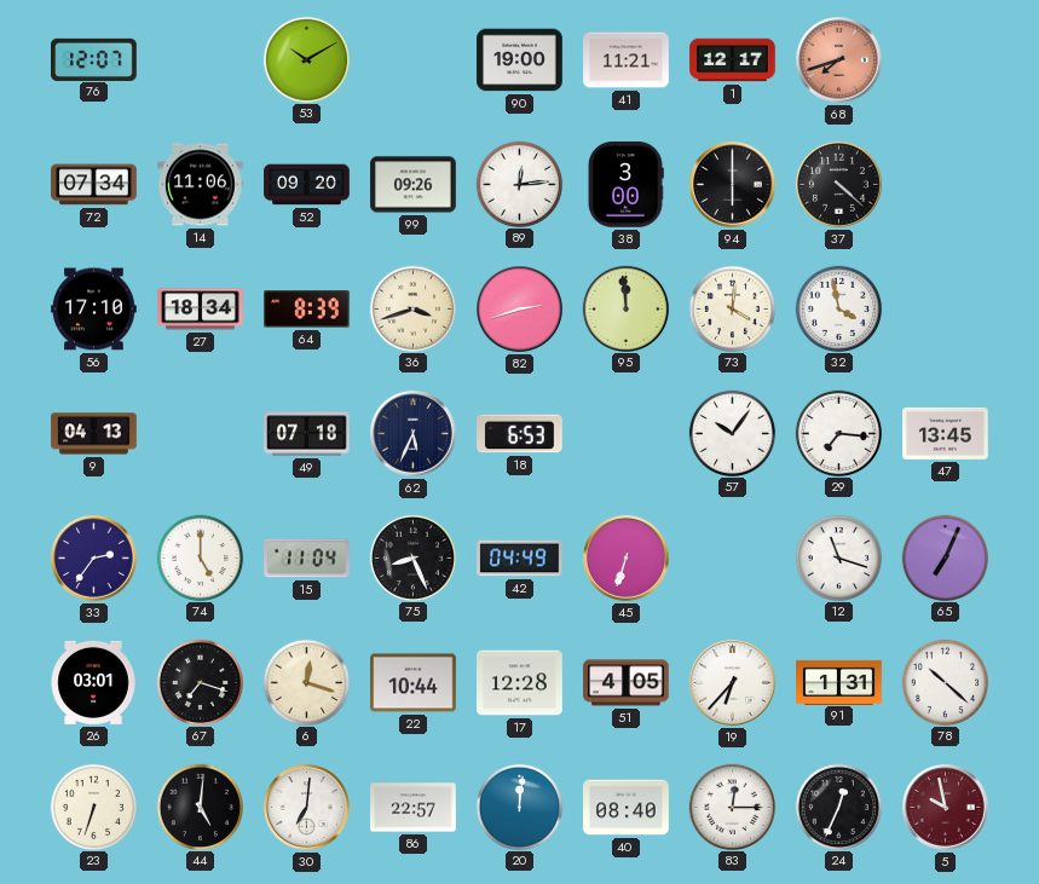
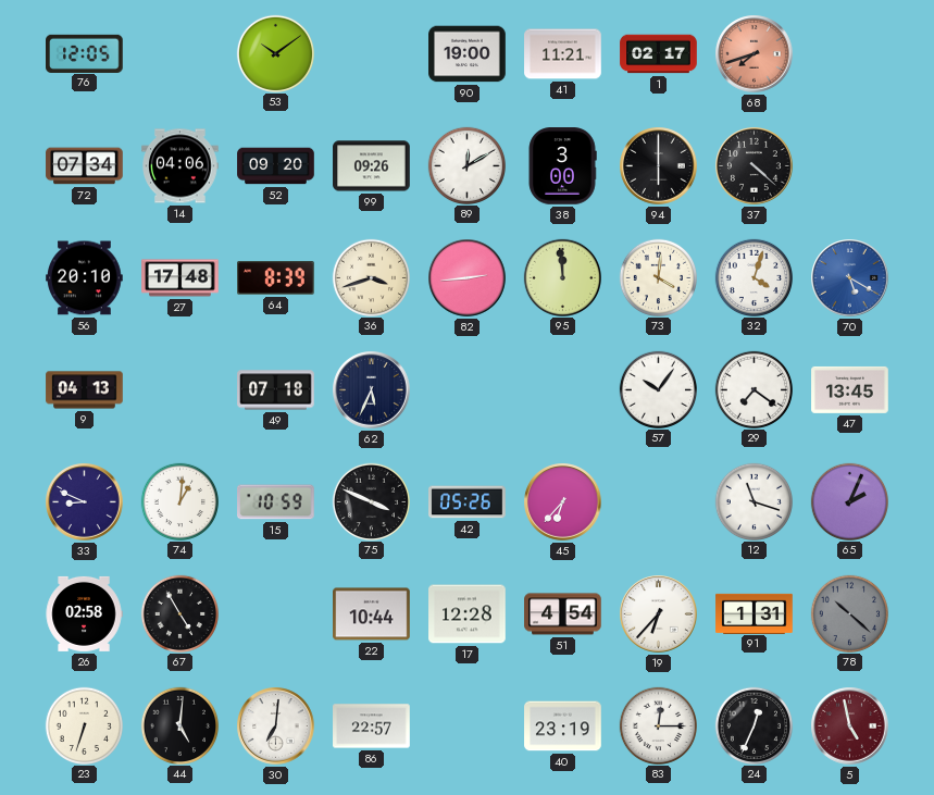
76: 12:07 -> 12:05
53: 10:10 -> 10:09
1: 12:17 -> 02:17
14: 11:06 -> 04:06
89: 12:14 -> 12:10
56: 17:10 -> 20:10
27: 18:34 -> 17:48
82: 2:42 -> 2:44
32: 3:58 -> 4:03
70: none -> 5:20
18: 6:53 -> none
29: 7:16 -> 7:21
33: 2:36 -> 8:49
74: 5:00 -> 1:01
15: 11:04 -> 10:59
75: 8:26 -> 3:49
42: 04:49 -> 05:26
45: 6:33 -> 6:37
65: 7:04 -> 2:04
26: 03:01 -> 02:58
67: 7:18 -> 4:55
6: 12:18 -> none
51: 4:05 -> 4:54
78 dial: white -> grey
20: 12:01 -> none
40: 08:40 -> 23:19
5: 9:58 -> 4:58
